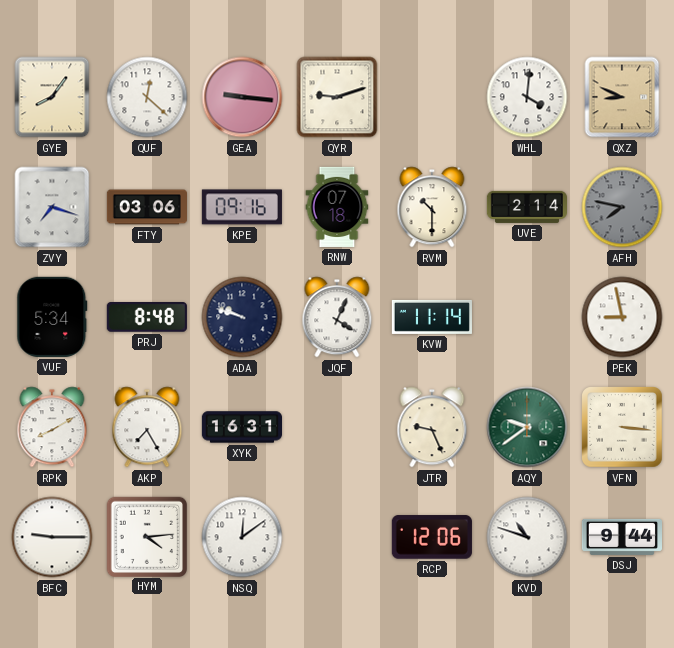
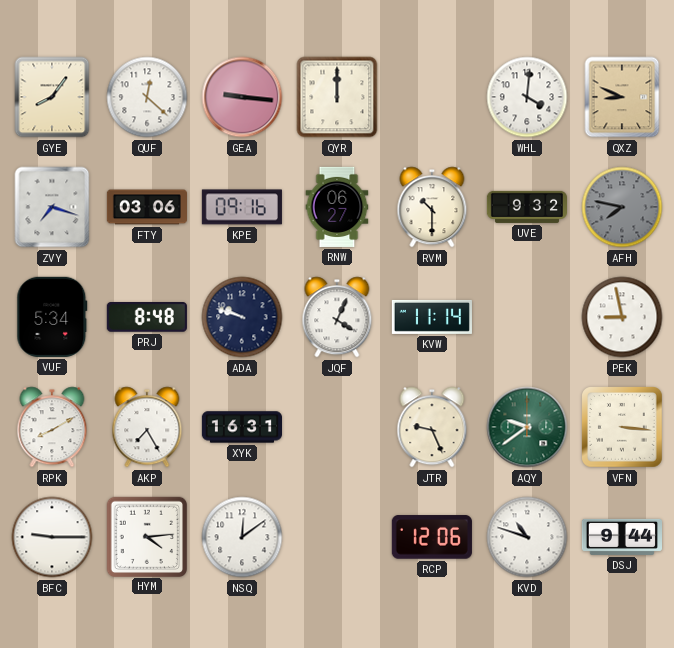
QYR: 9:12 -> 12:00
RNW: 07:18 -> 06:27
UVE: 2:14 -> 9:32
